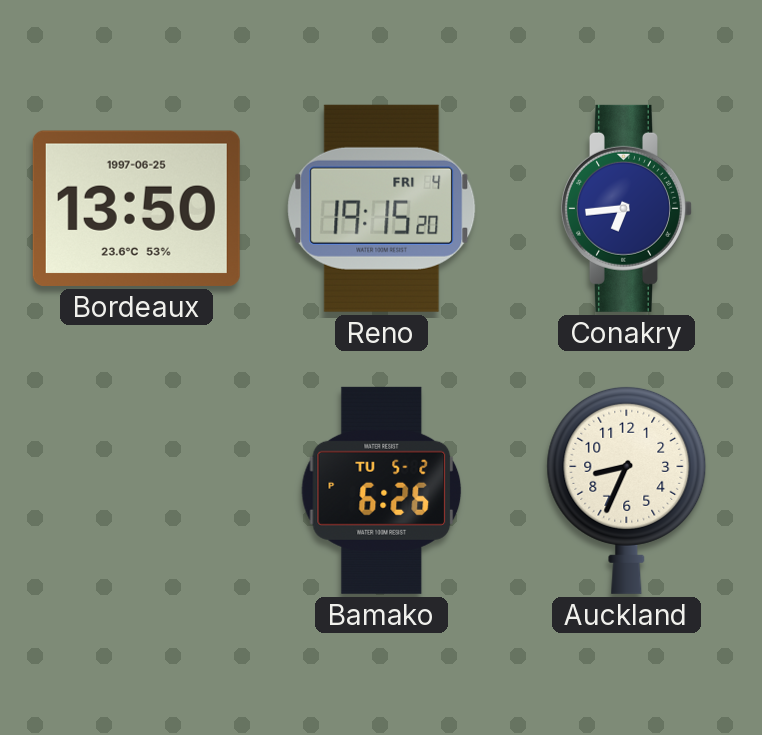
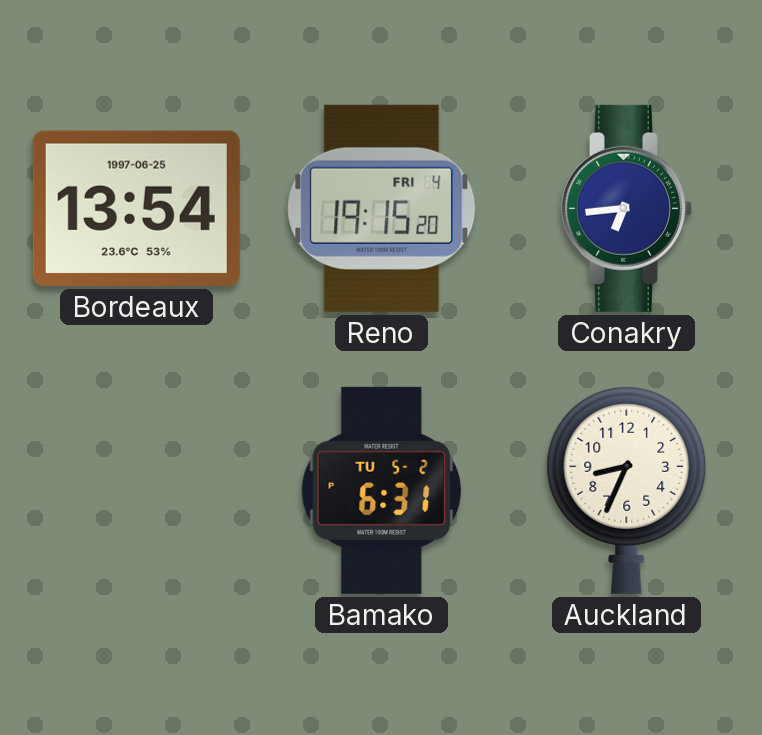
Bordeaux: 13:50 -> 13:54
Bamako: 6:26 -> 6:31
